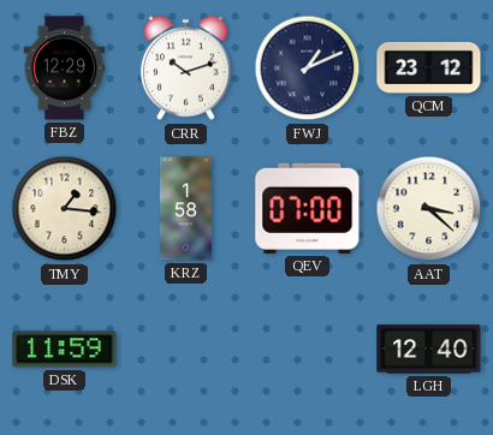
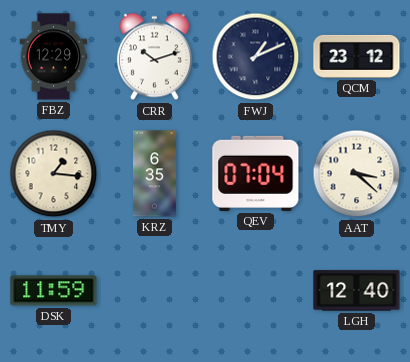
KRZ: 1:58 -> 6:35
QEV: 07:00 -> 07:04
